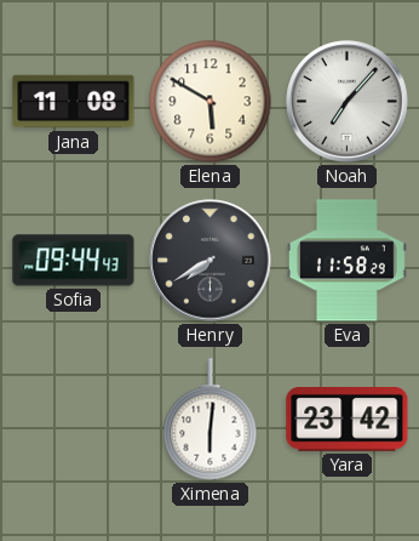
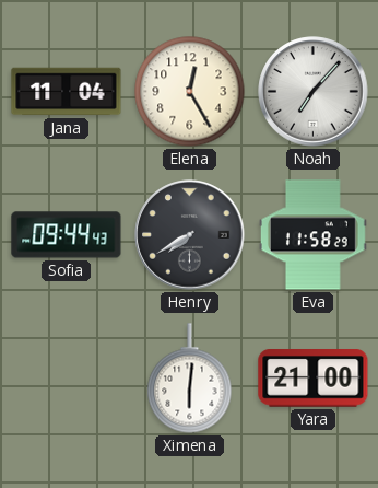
Jana: 11:08 -> 11:04
Elena: 5:50 -> 12:25
Yara: 23:42 -> 21:00
